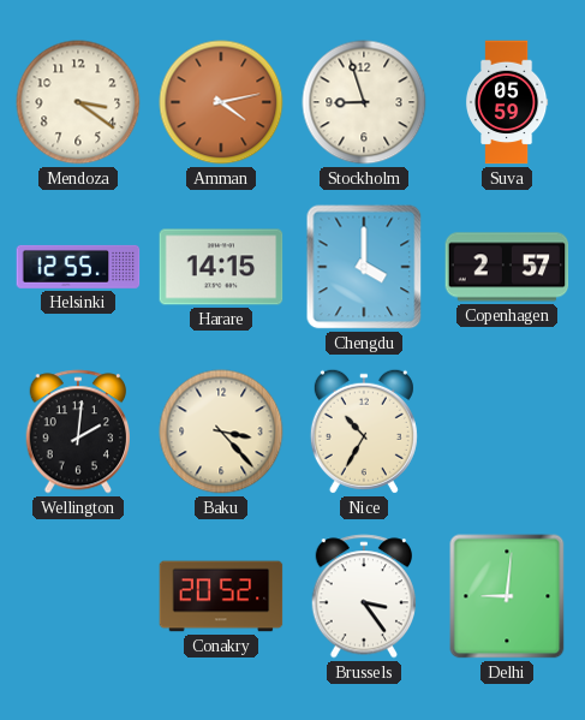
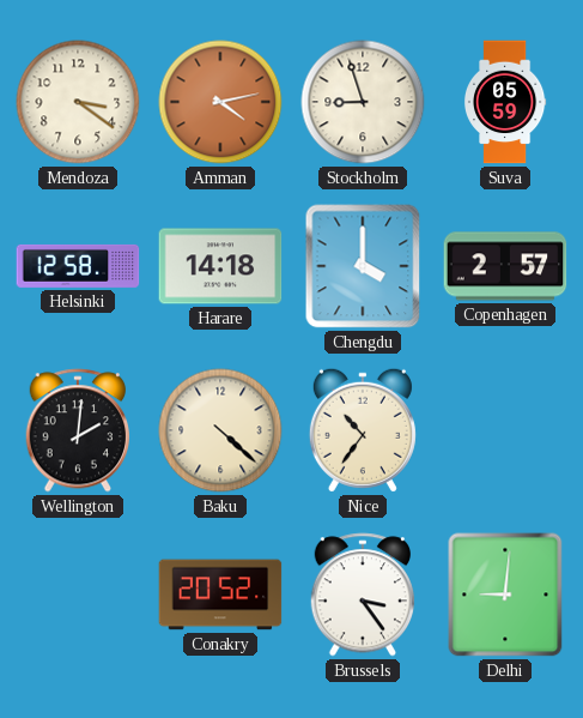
Helsinki: 12:55 -> 12:58
Harare: 14:15 -> 14:18
Baku: 3:23 -> 4:22
Nice: 10:35 -> 10:36
